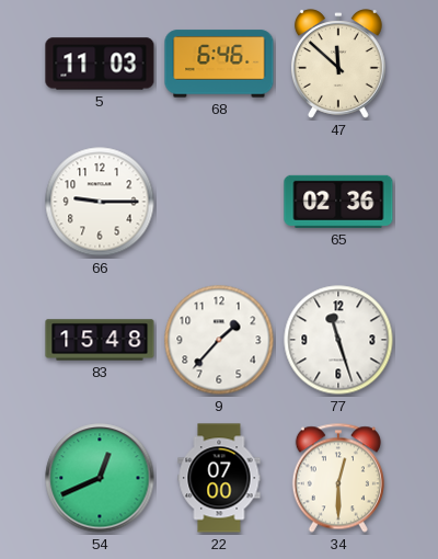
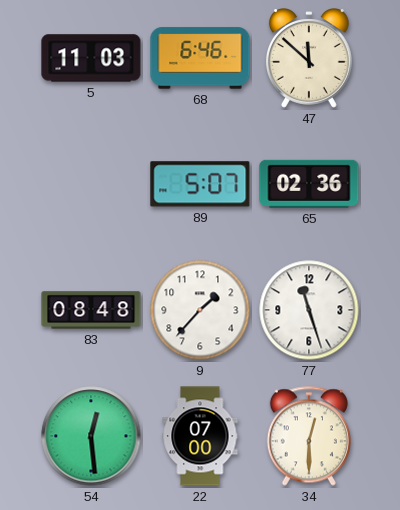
66: 9:15 -> none
89: none -> 5:07
83: 15:48 -> 08:48
54: 12:41 -> 12:29
